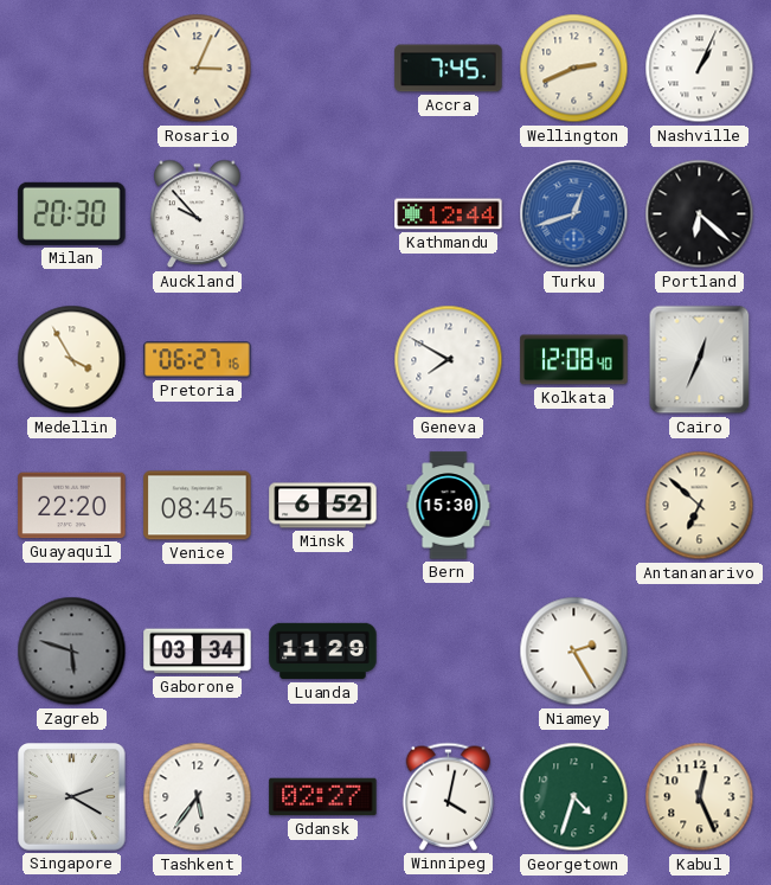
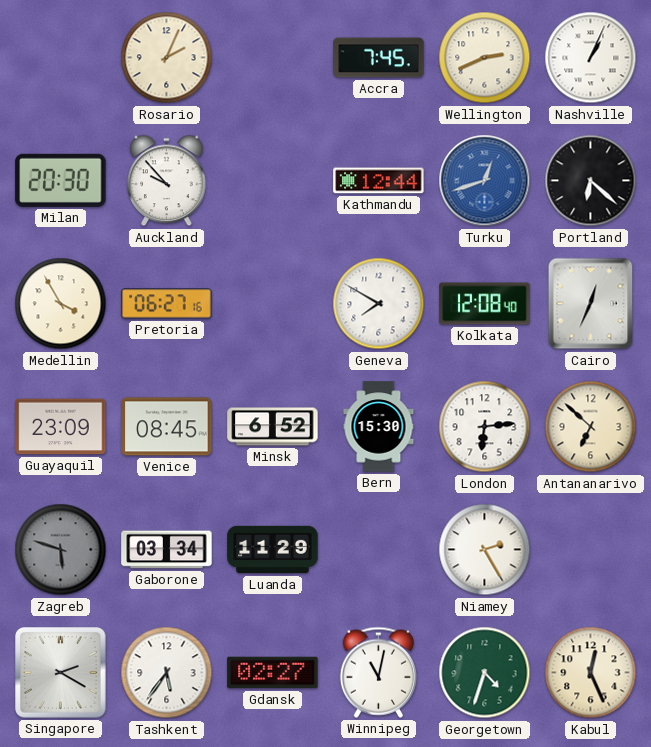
Rosario: 3:04 -> 2:04
Guayaquil: 22:20 -> 23:09
London: none -> 6:14
Winnipeg: 4:02 -> 11:02
